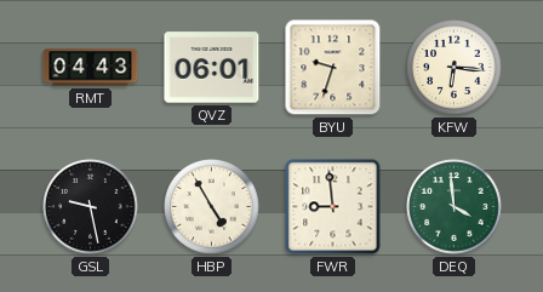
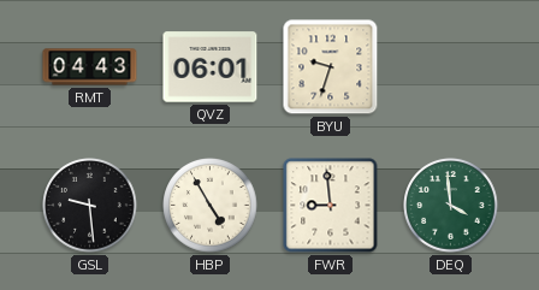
KFW: 6:16 -> none
GSL: 9:28 -> 9:29
